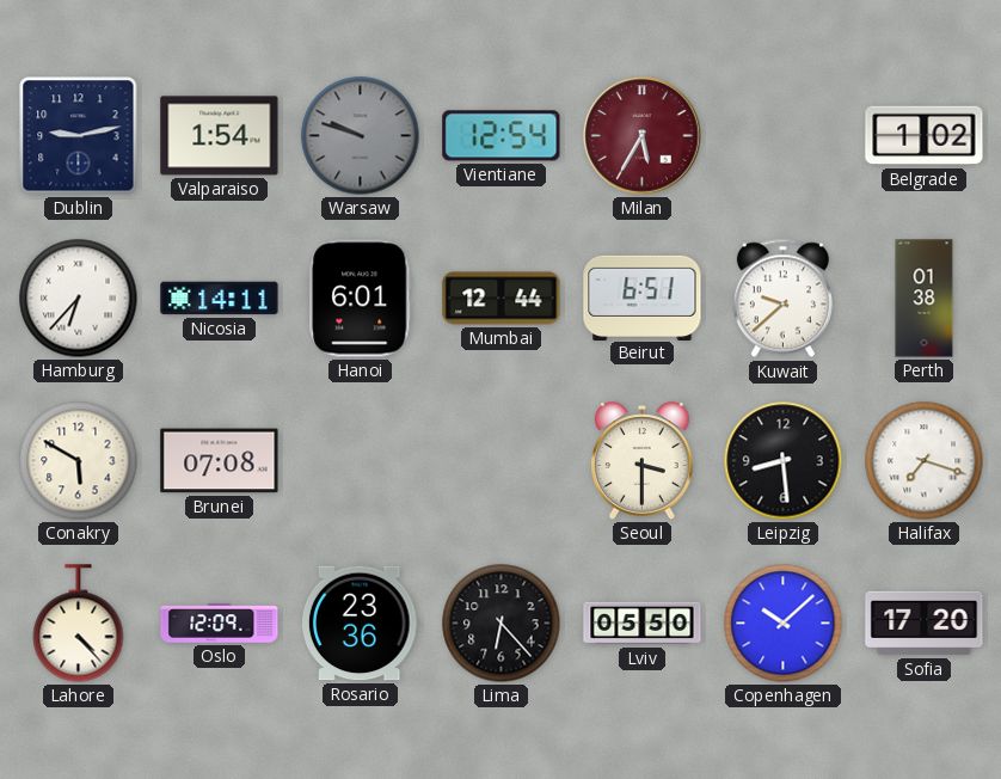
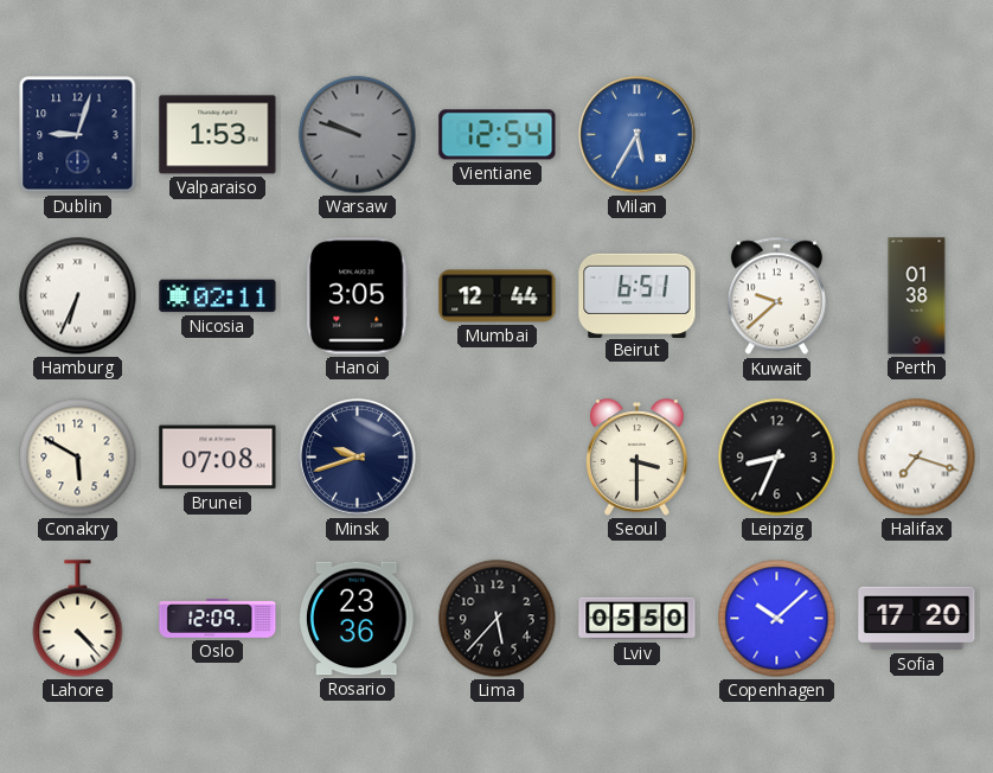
Dublin: 9:13 -> 9:03
Valparaiso: 1:54 -> 1:53
Milan dial: burgundy -> blue
Belgrade: 1:02 -> none
Hamburg: 6:37 -> 6:34
Nicosia: 14:11 -> 02:11
Hanoi: 6:01 -> 3:05
Minsk: none -> 9:42
Leipzig: 8:29 -> 8:34
Lima: 6:23 -> 5:37
